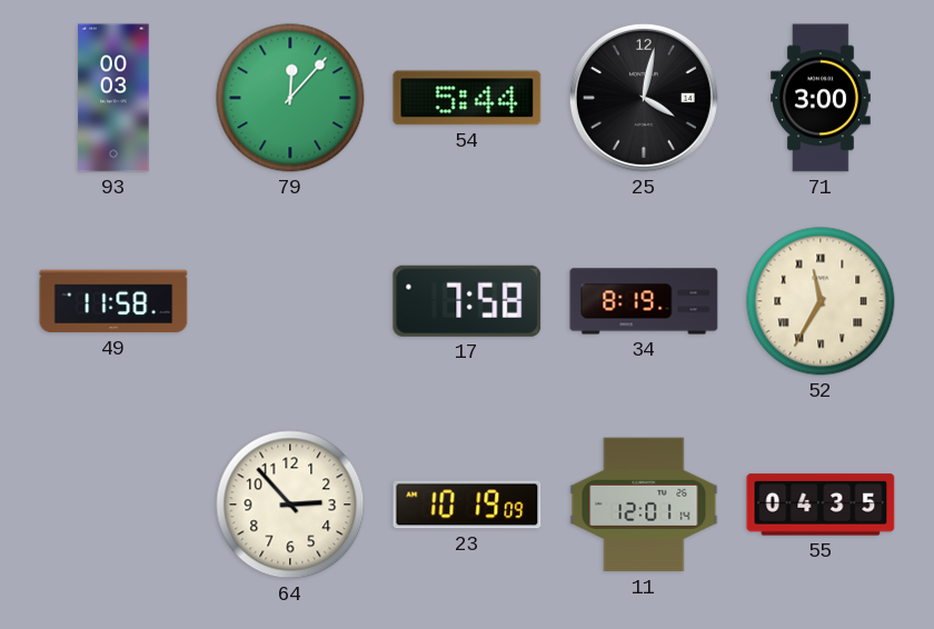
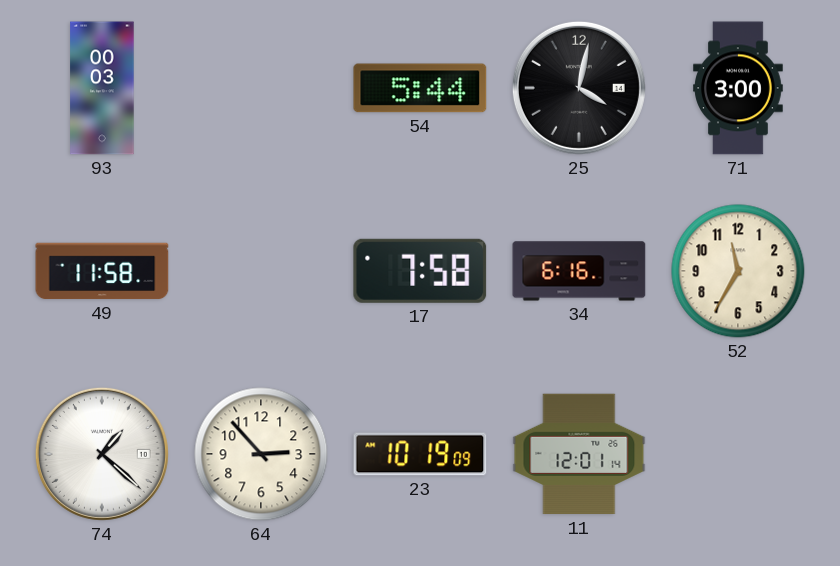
79: 12:07 -> none
34: 8:19 -> 6:16
52 numerals: Roman -> Arabic
74: none -> 1:22
55: 04:35 -> none
